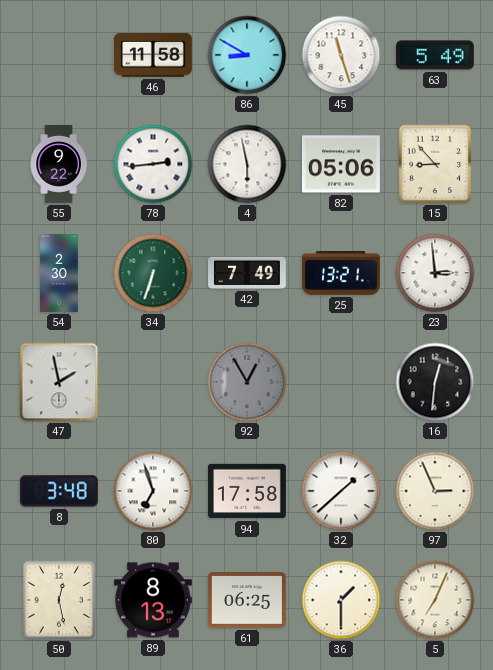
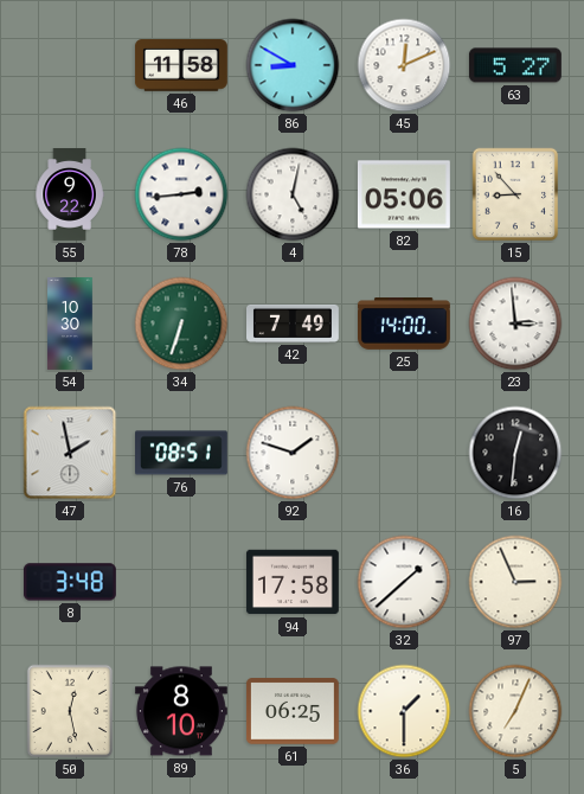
45: 11:27 -> 12:11
63: 5:49 -> 5:27
4: 5:58 -> 5:02
54: 2:30 -> 10:30
25: 13:21 -> 14:00
76: none -> 08:51
92: 12:55 -> 1:48
92 dial: grey -> white
80: 6:57 -> none
89: 8:13 -> 8:10
